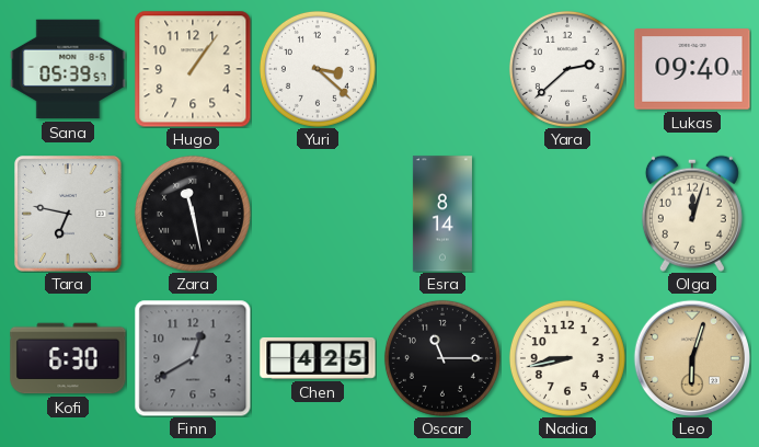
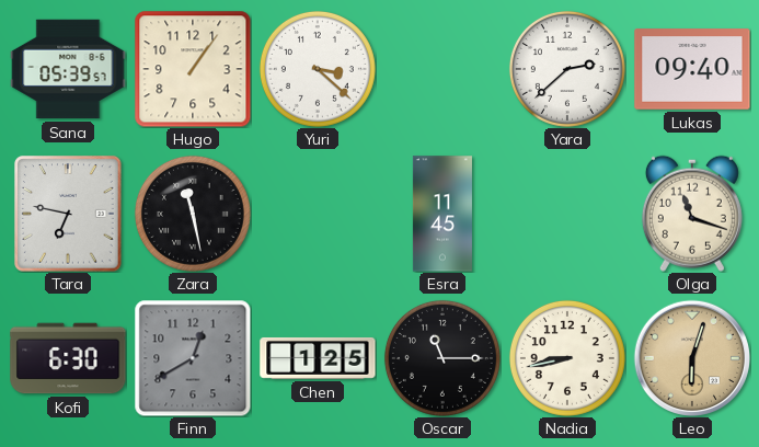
Esra: 8:14 -> 11:45
Olga: 12:03 -> 11:18
Chen: 4:25 -> 1:25
